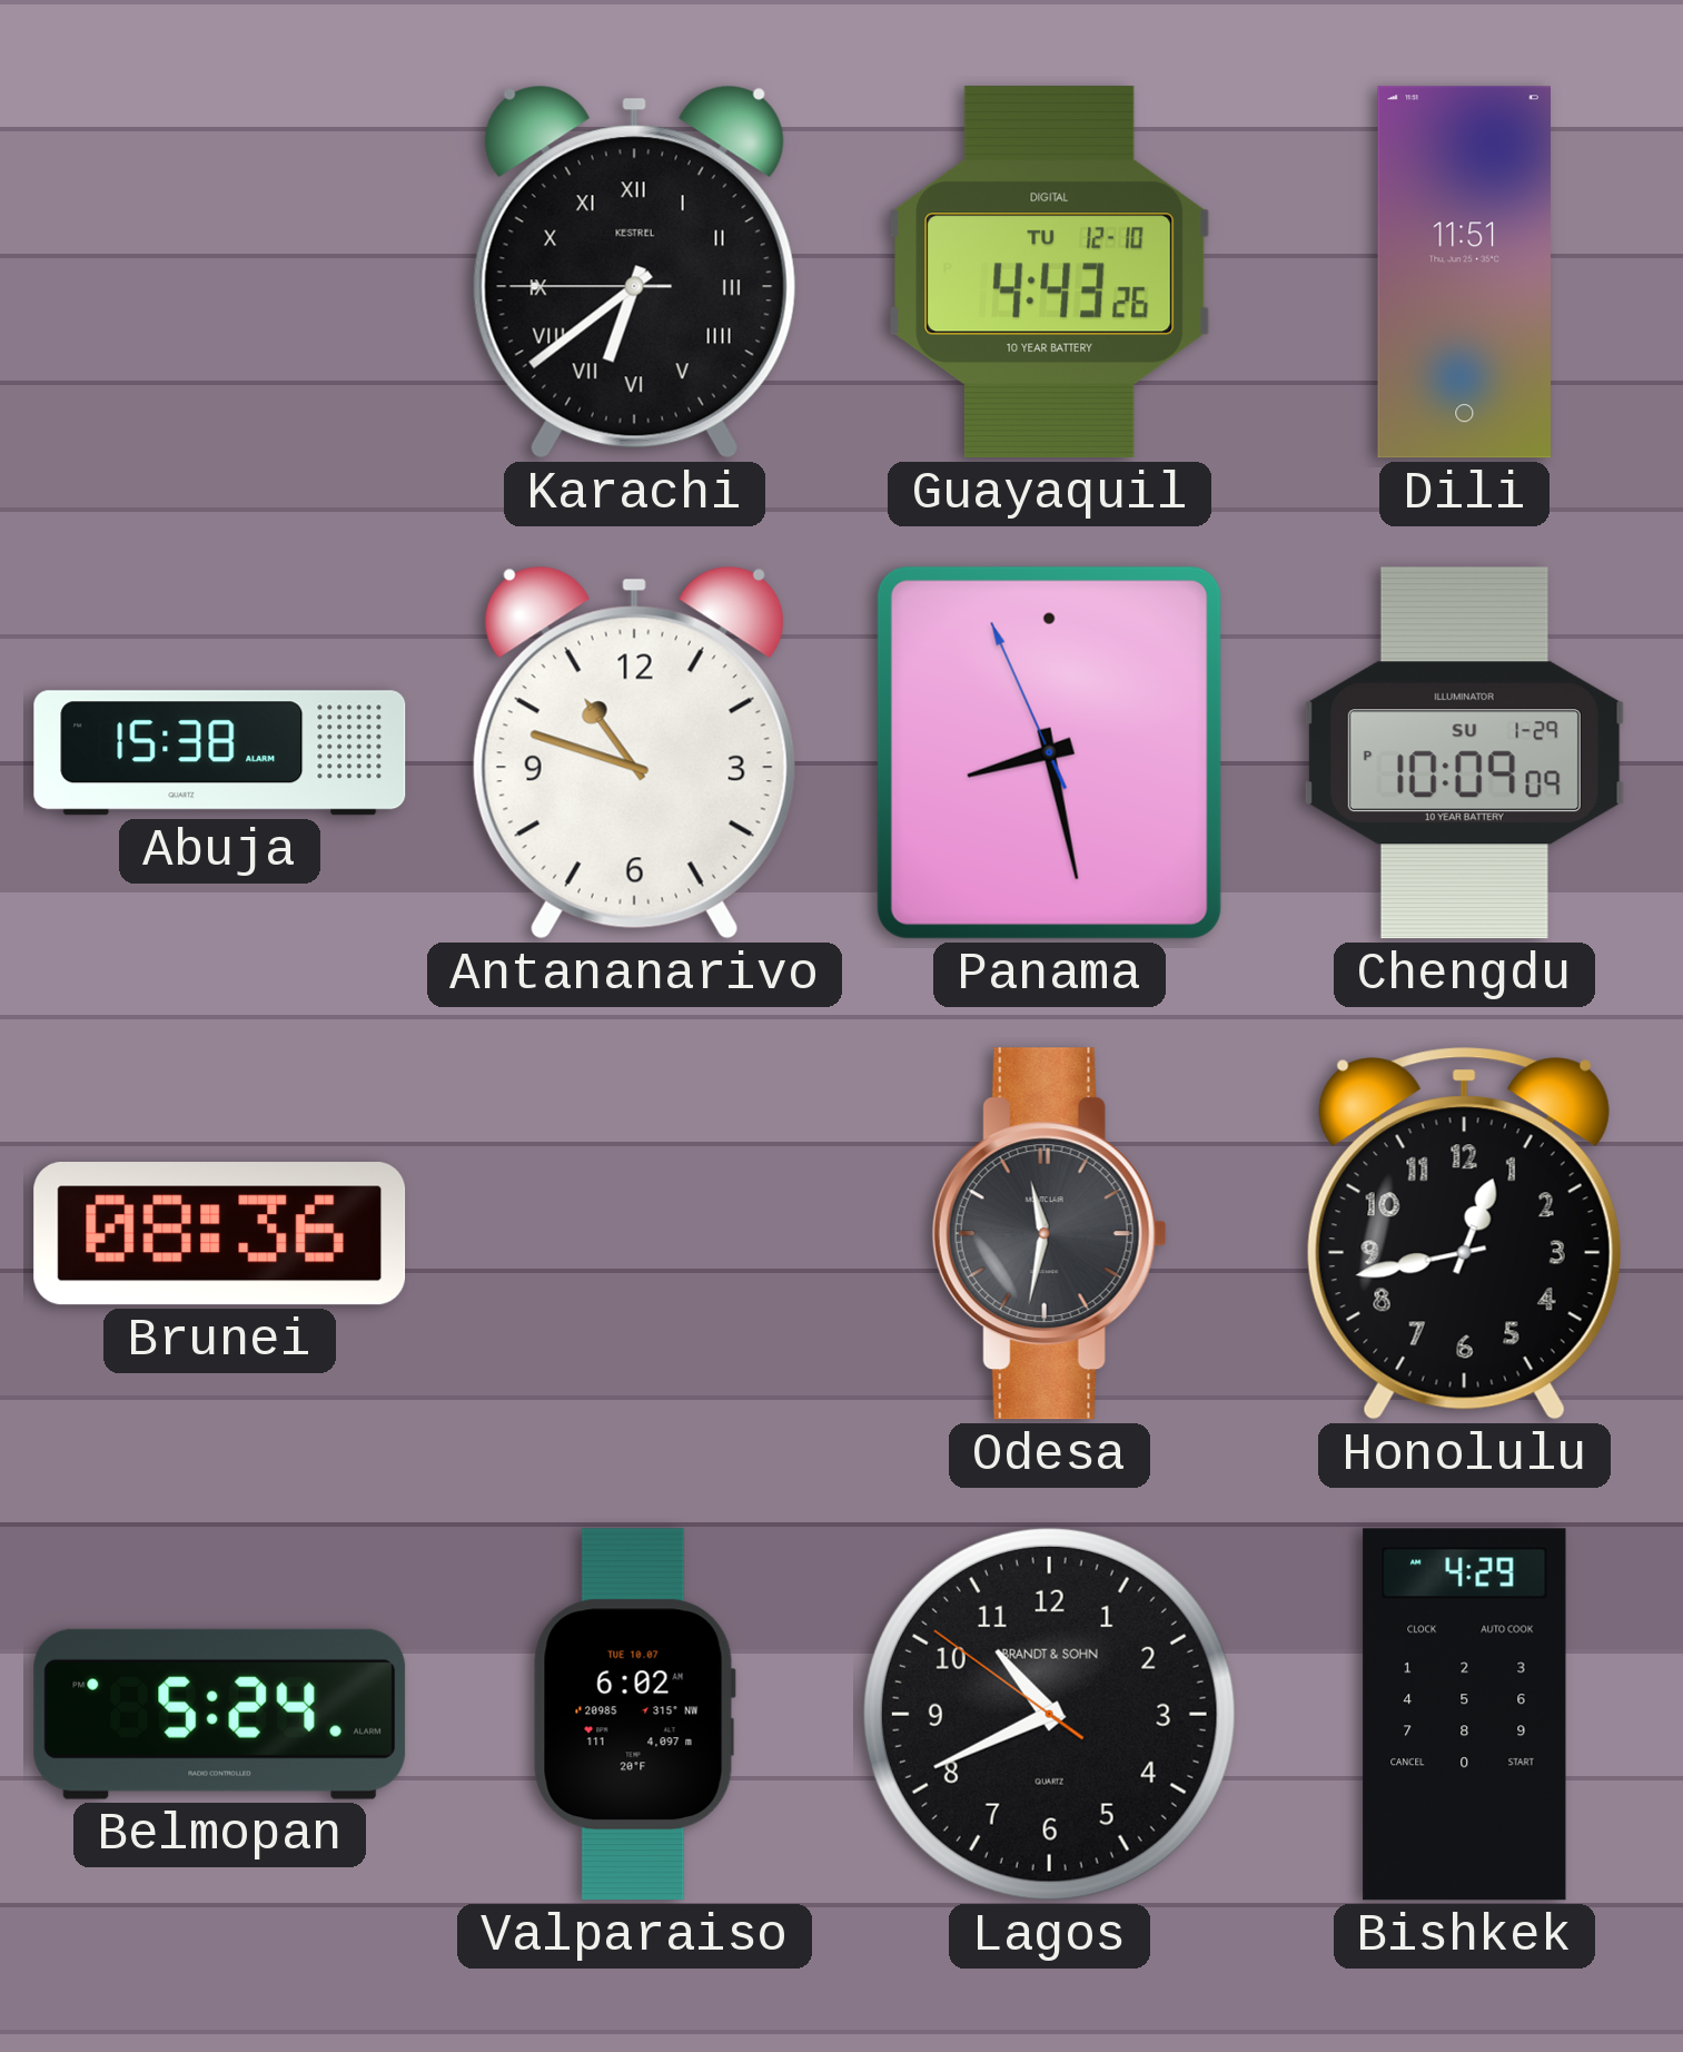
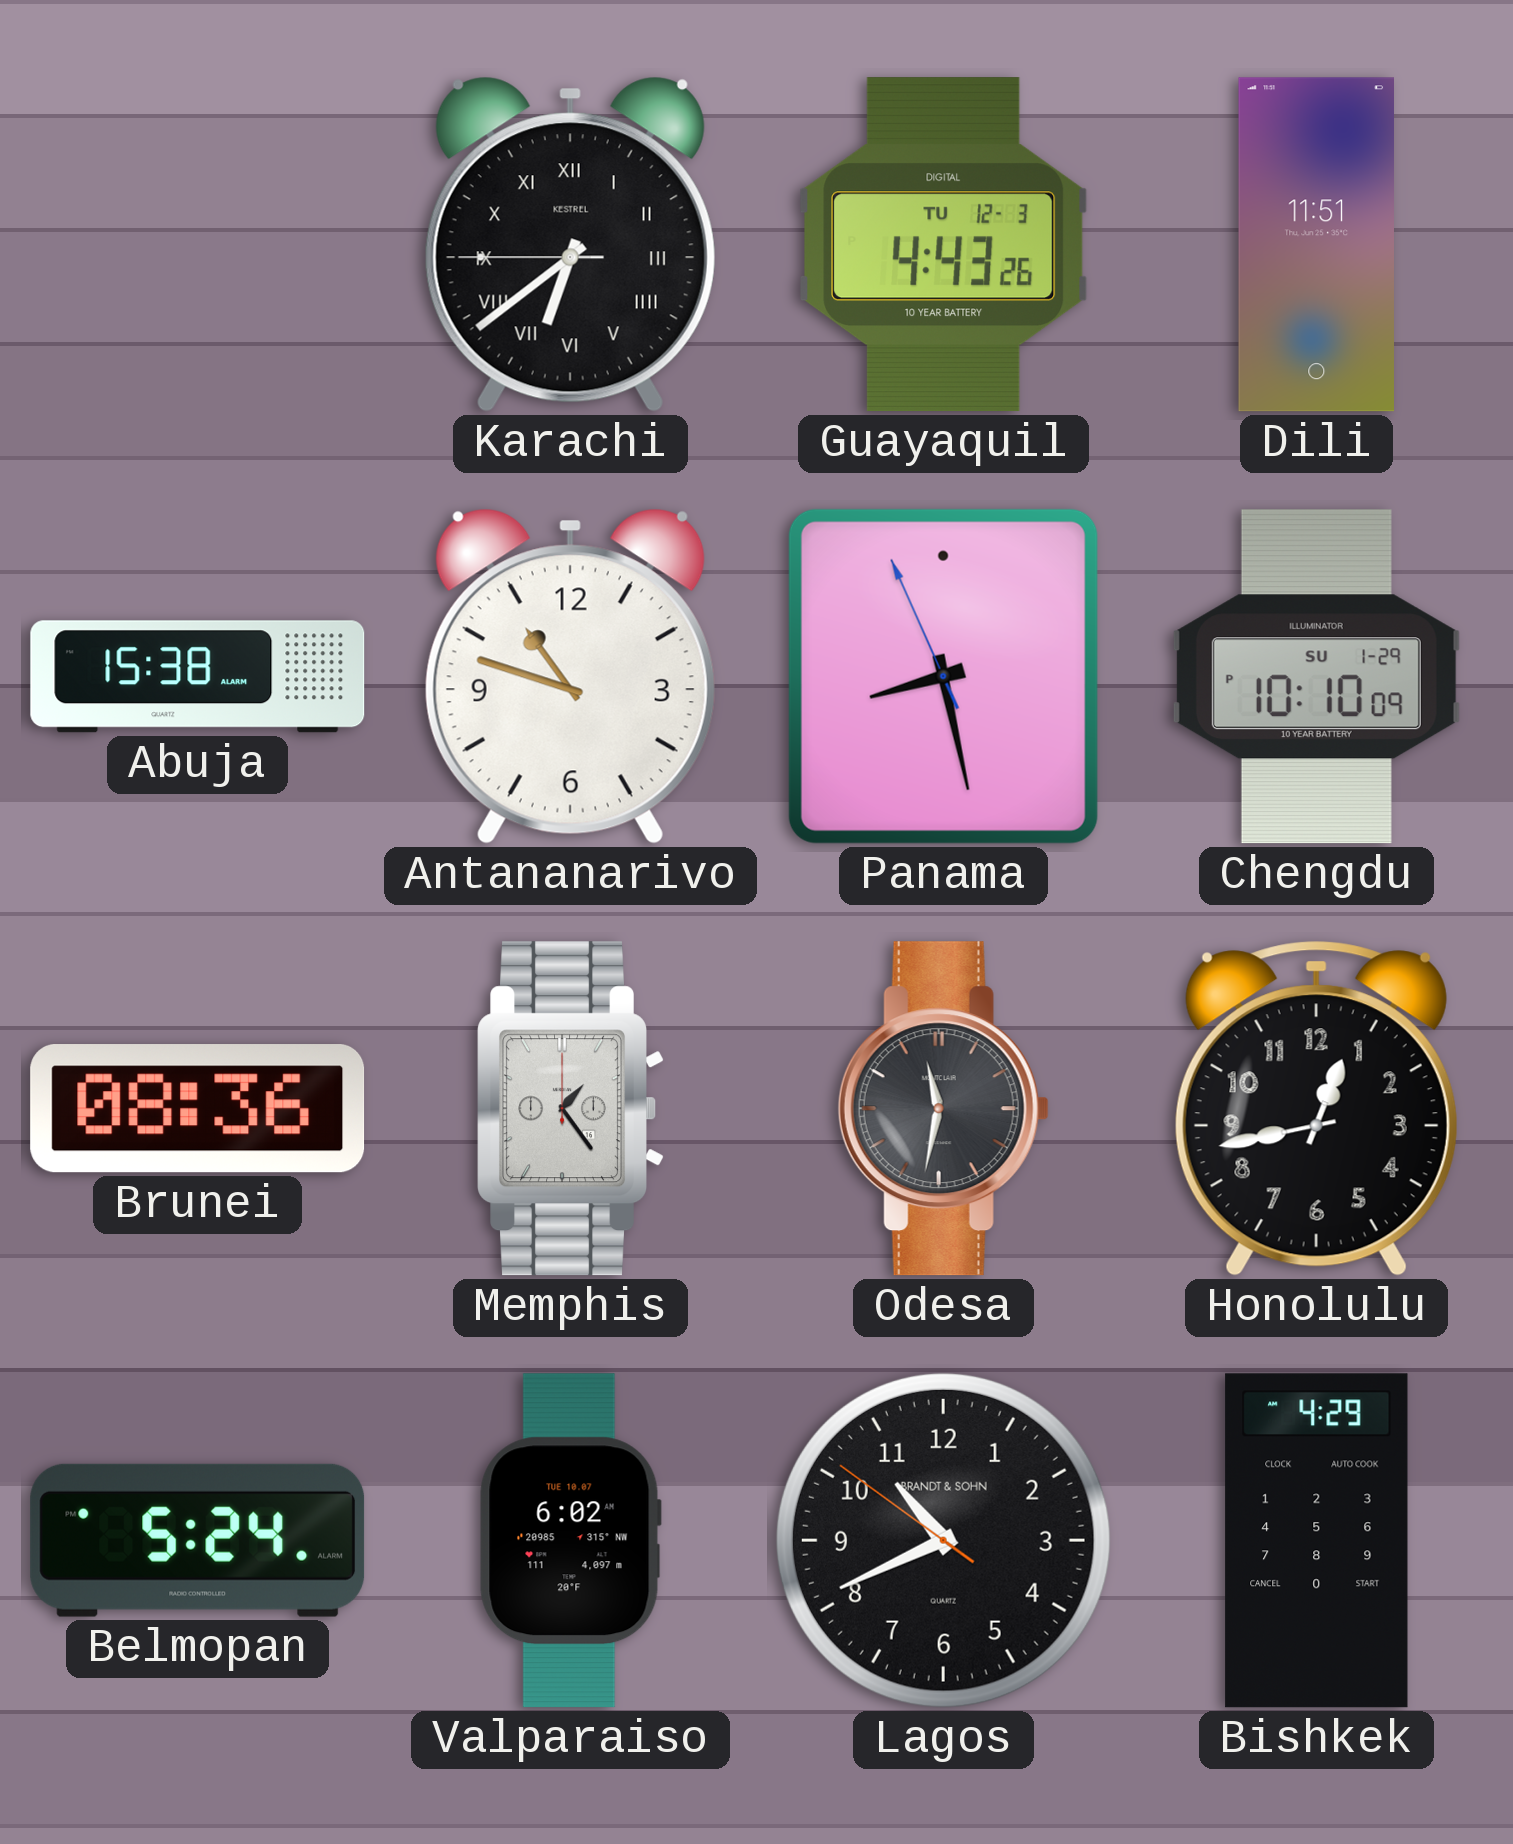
Guayaquil date: TU 12-10 -> TU 12-3
Chengdu: 10:09 -> 10:10
Memphis: none -> 1:24
